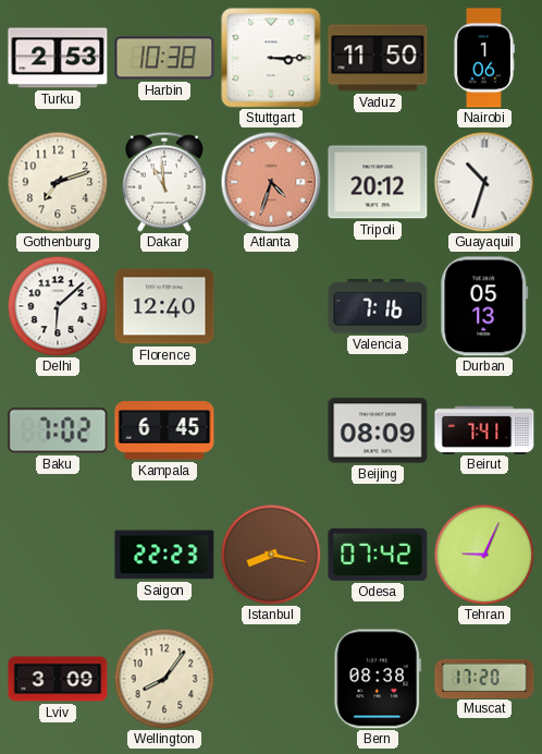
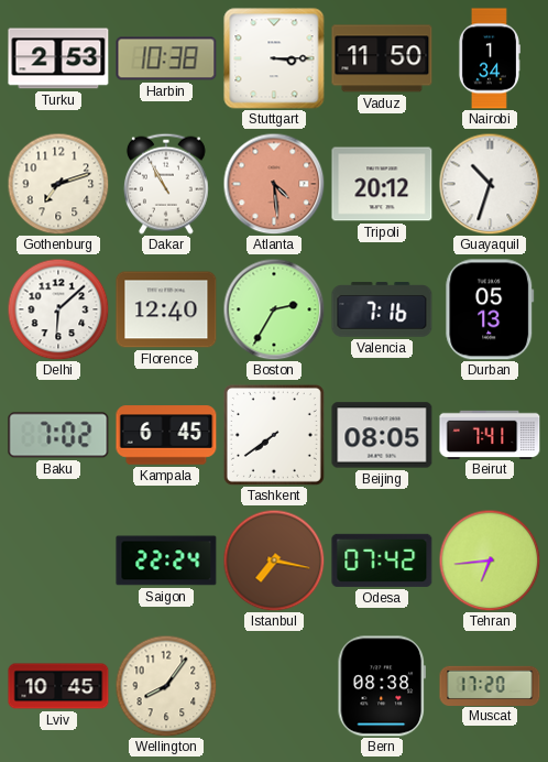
Nairobi: 1:06 -> 1:34
Dakar: 10:59 -> 10:55
Atlanta: 4:33 -> 4:29
Boston: none -> 2:35
Tashkent: none -> 7:39
Beijing: 08:09 -> 08:05
Saigon: 22:23 -> 22:24
Istanbul: 8:17 -> 7:17
Tehran: 9:04 -> 6:44
Lviv: 3:09 -> 10:45
